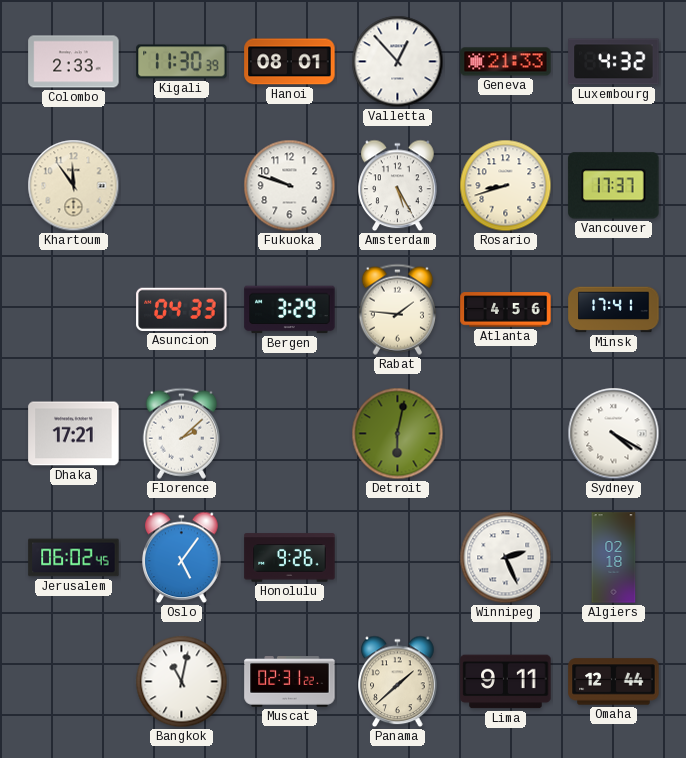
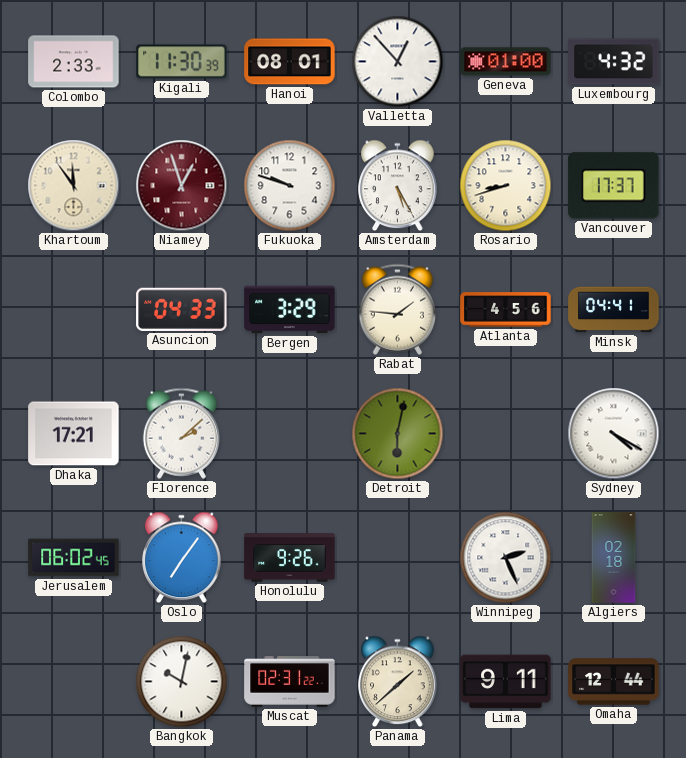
Geneva: 21:33 -> 01:00
Niamey: none -> 12:57
Minsk: 17:41 -> 04:41
Oslo: 5:06 -> 7:06
Bangkok: 11:02 -> 10:02
